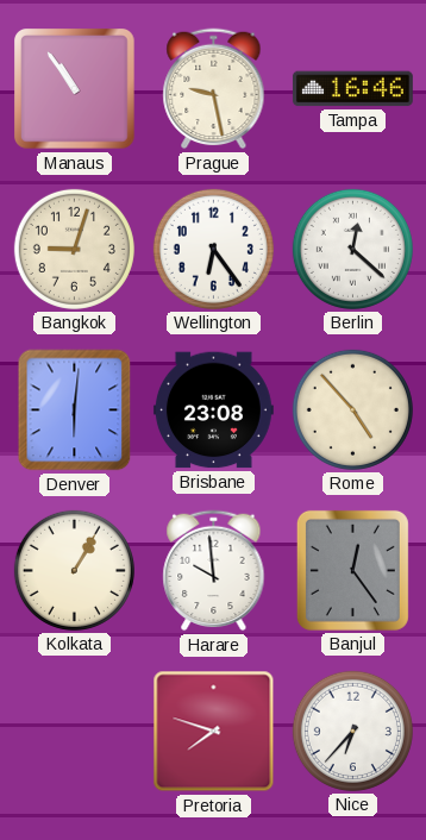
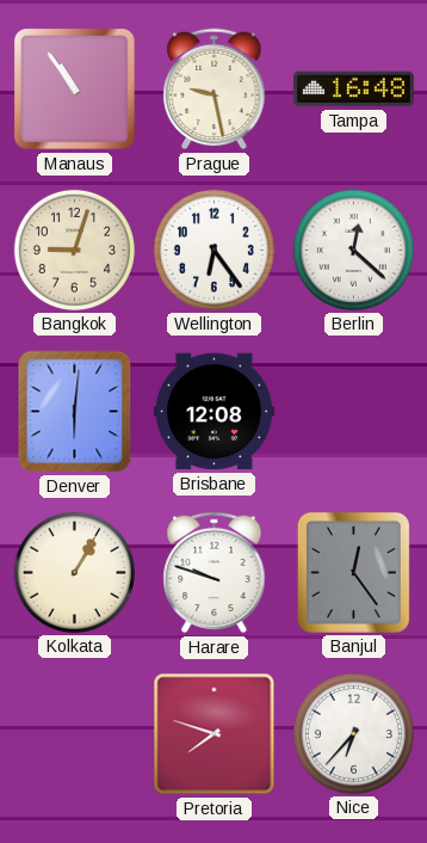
Tampa: 16:46 -> 16:48
Brisbane: 23:08 -> 12:08
Rome: 4:53 -> none
Harare: 9:59 -> 9:48
